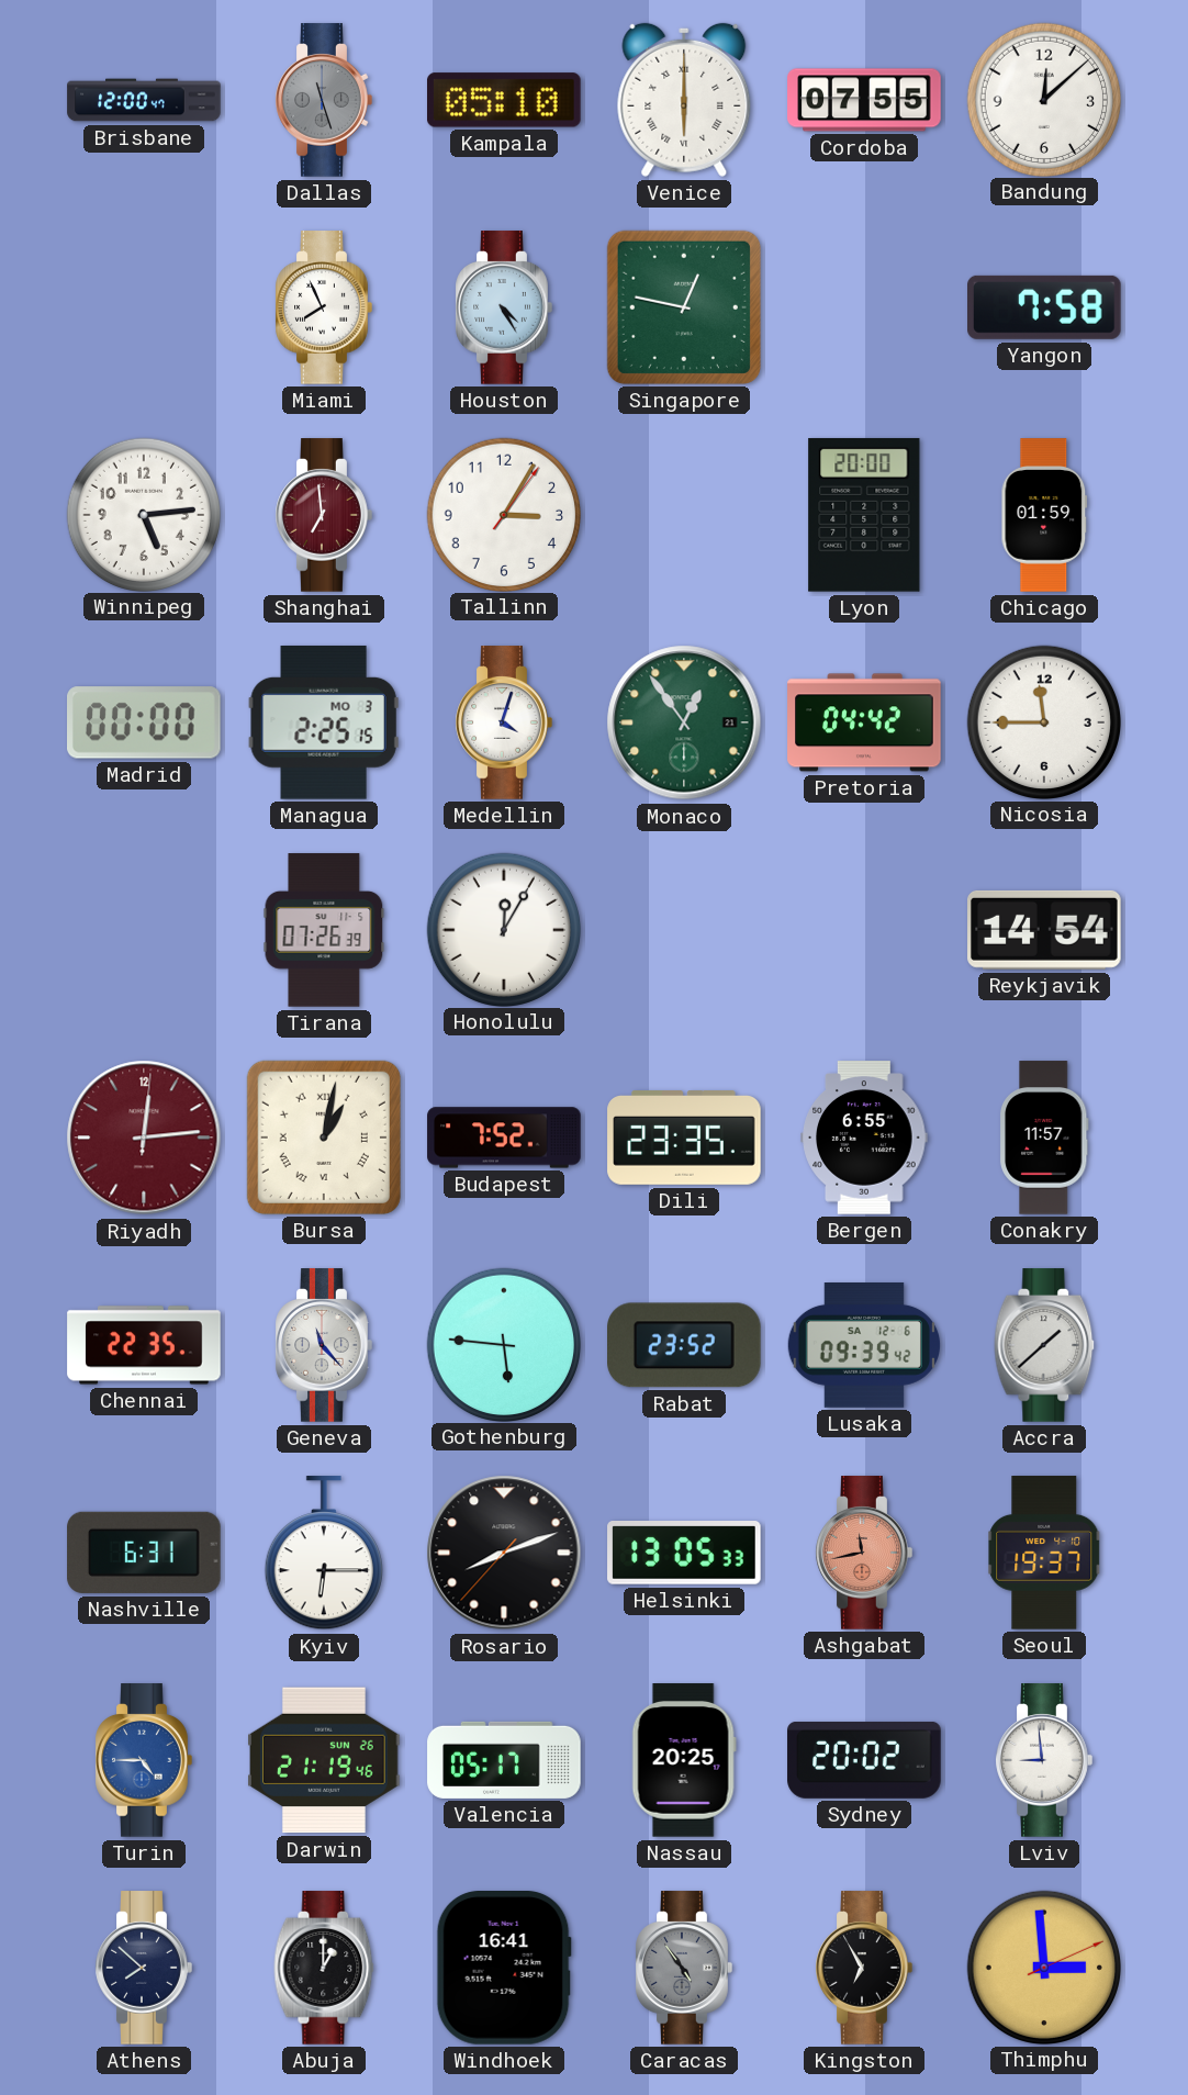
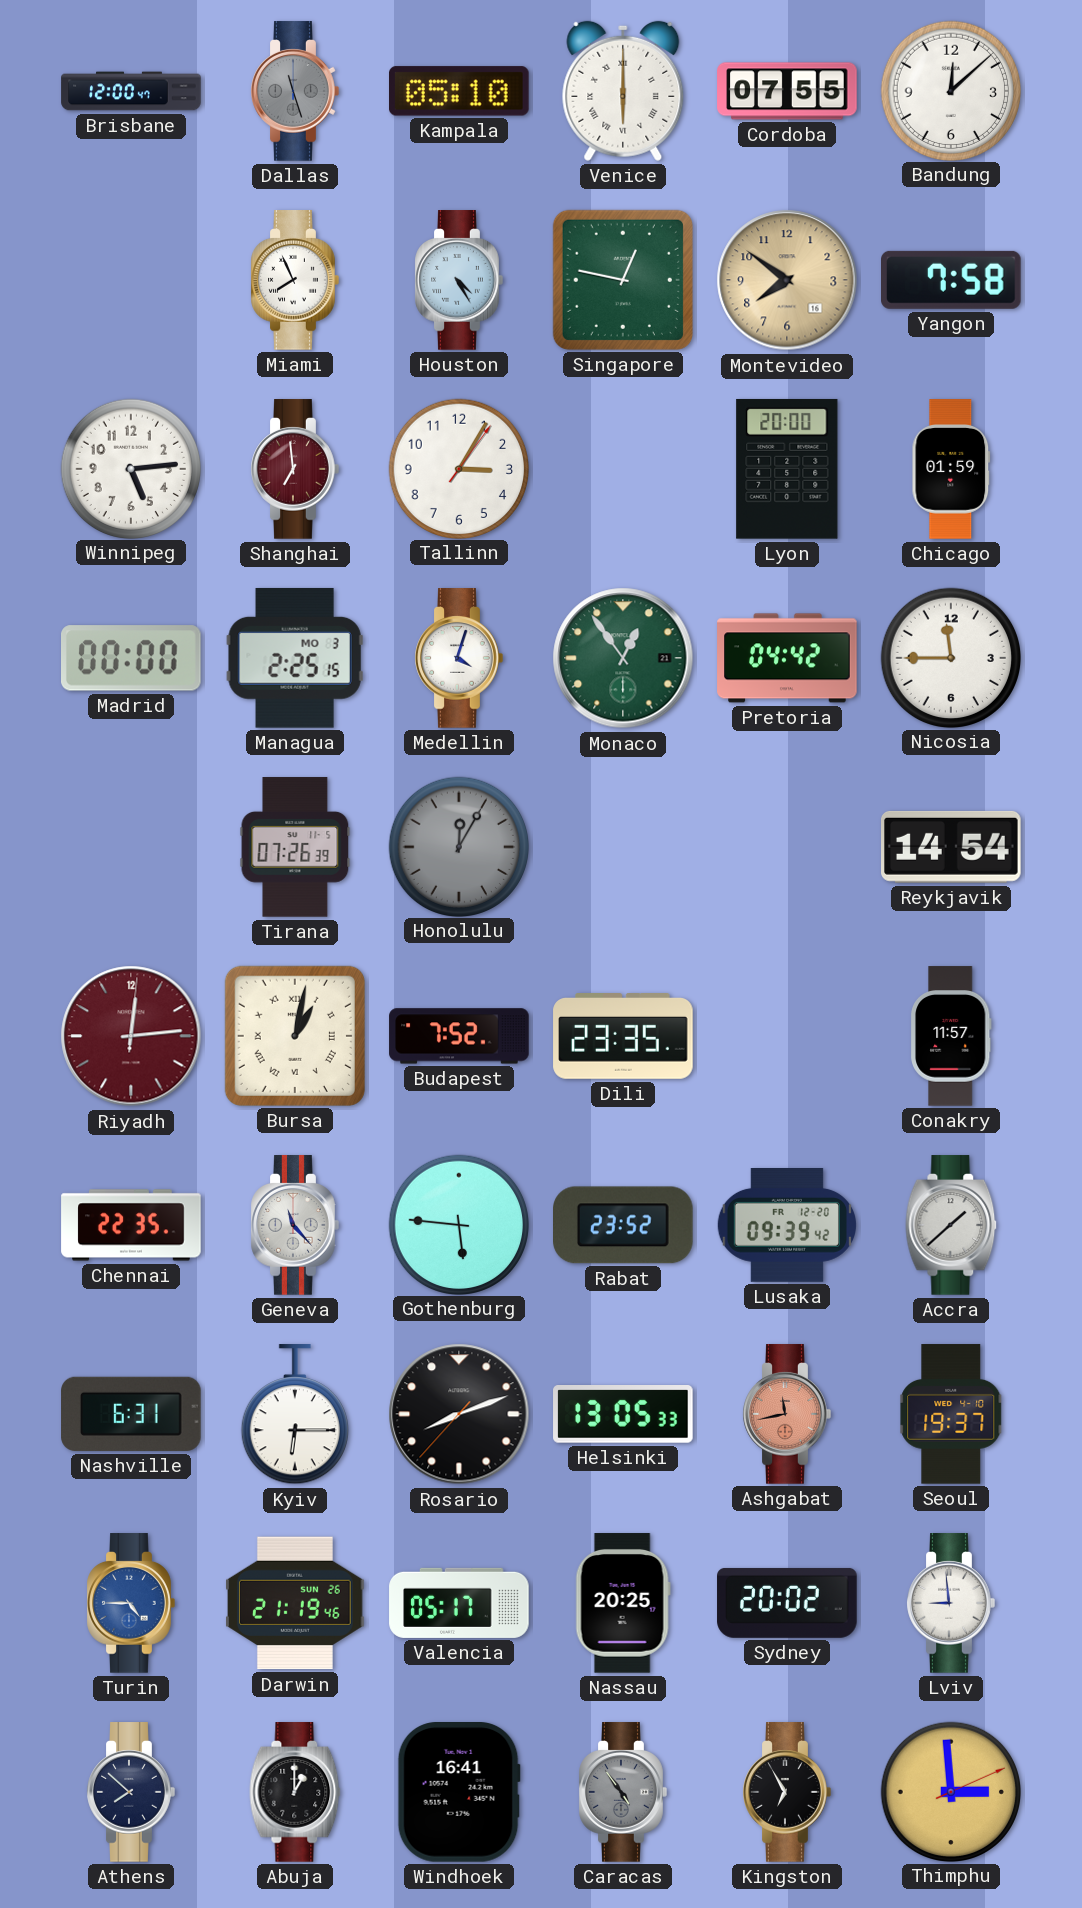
Montevideo: none -> 7:51
Honolulu dial: white -> grey
Bergen: 6:55 -> none
Lusaka date: SA 12-6 -> FR 12-20
